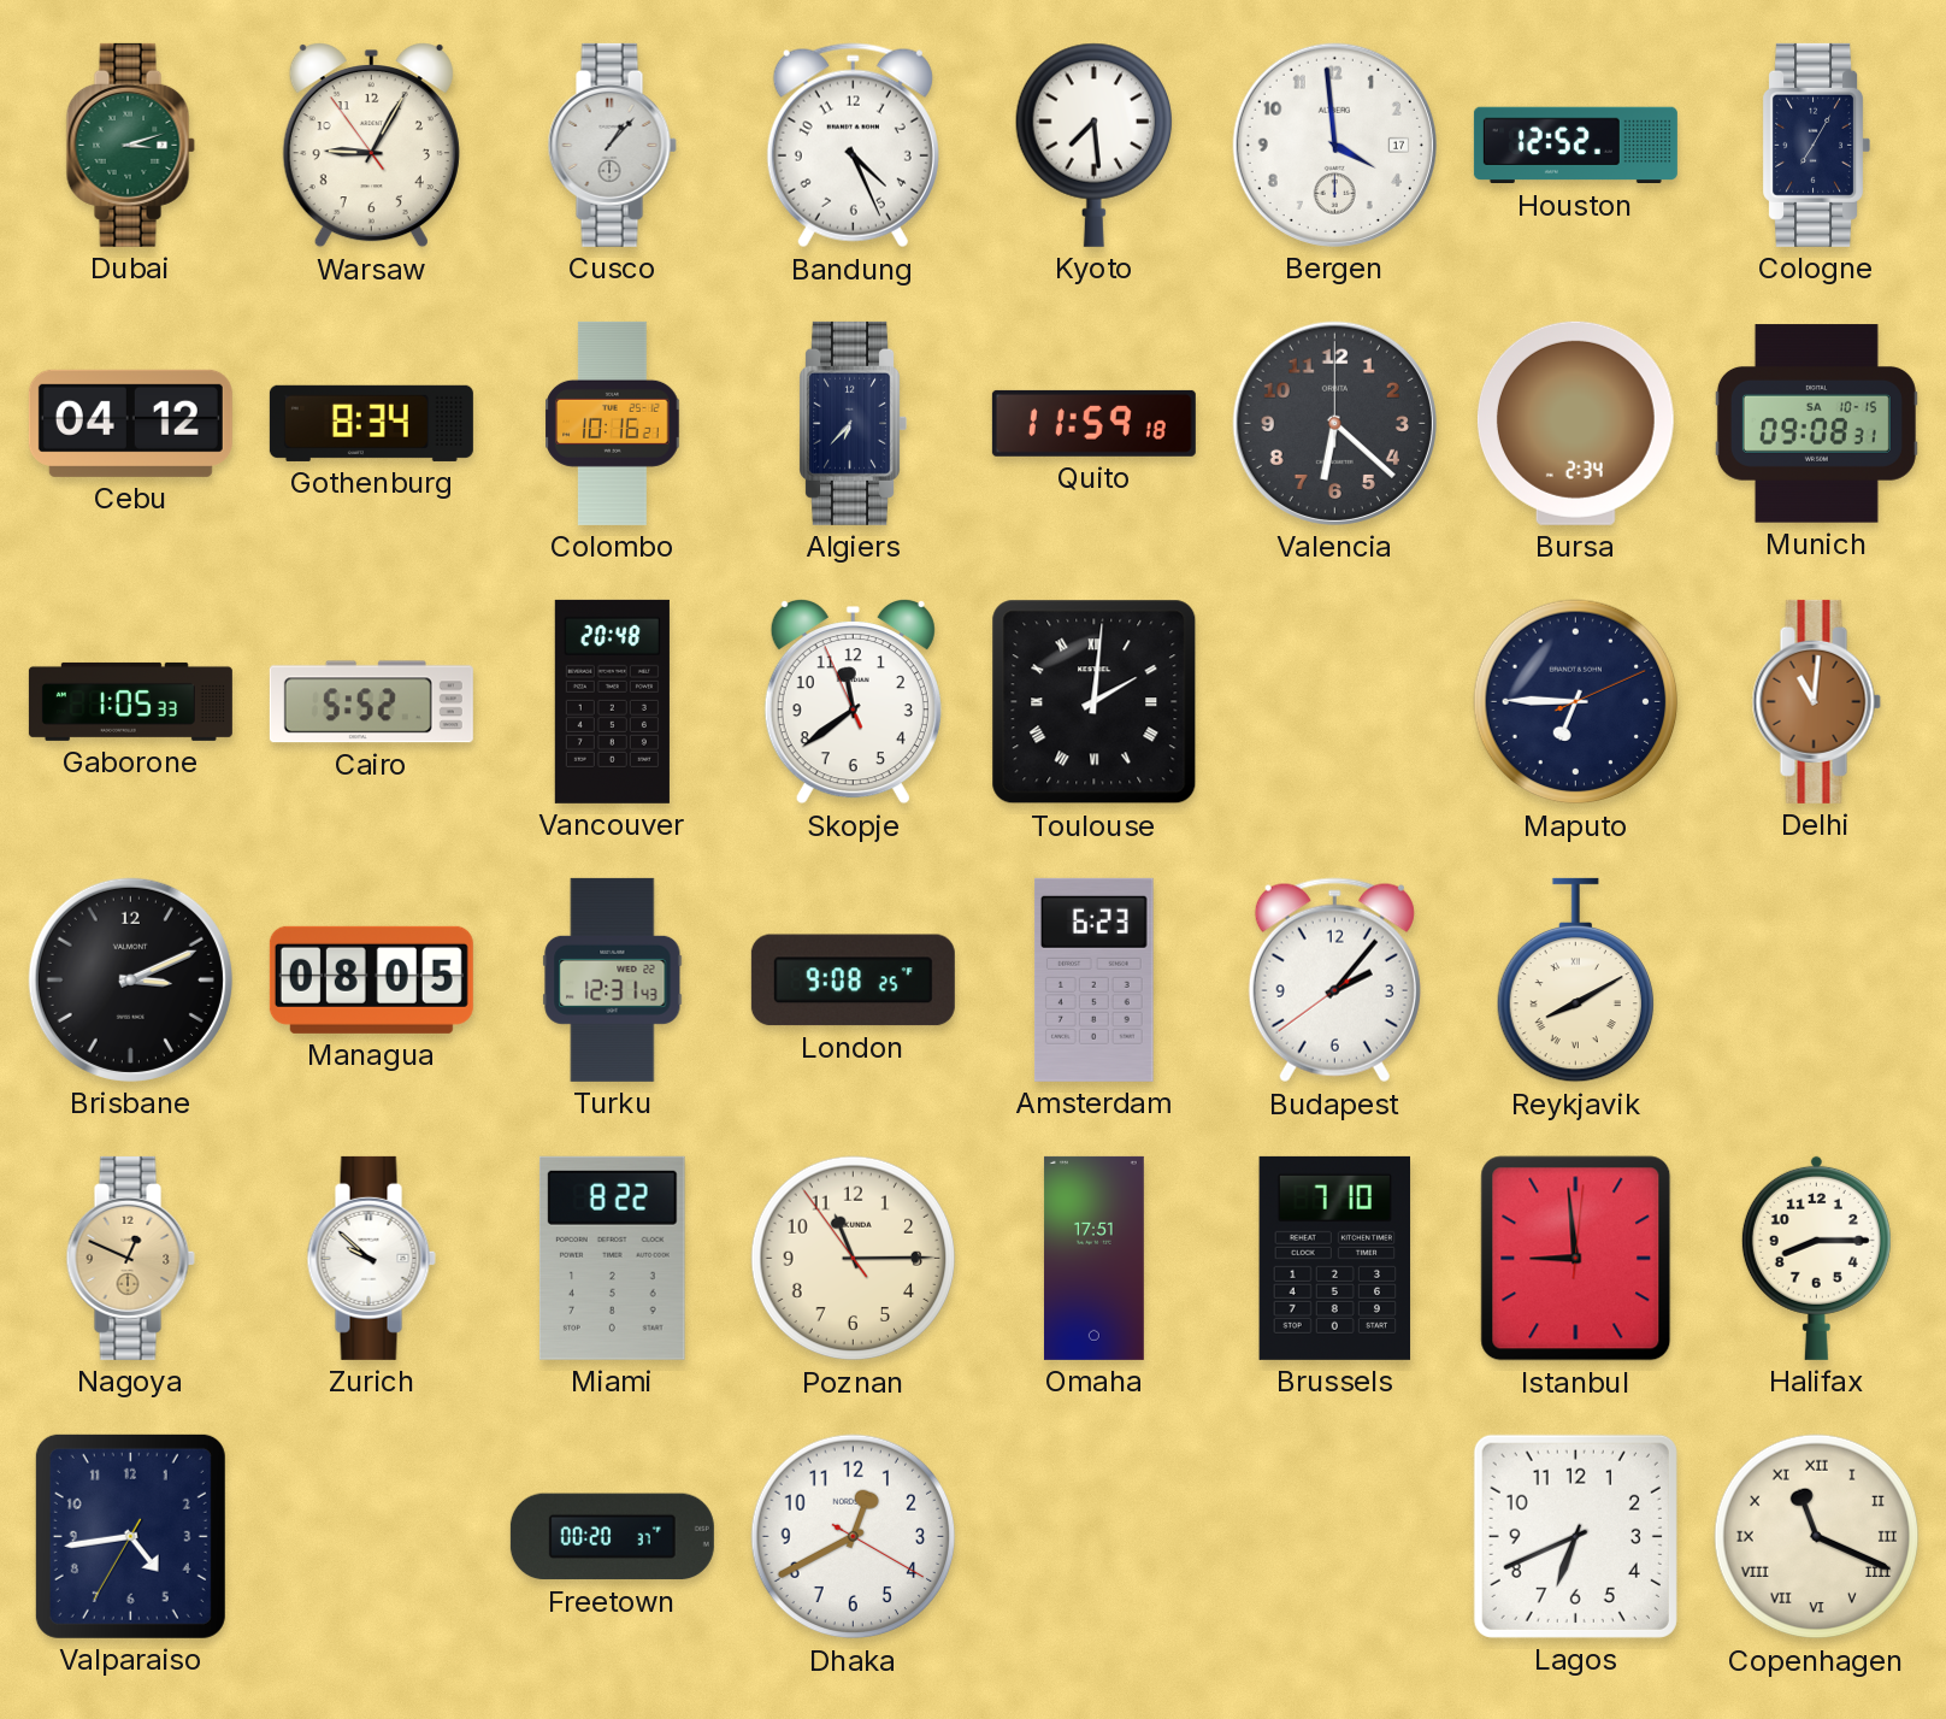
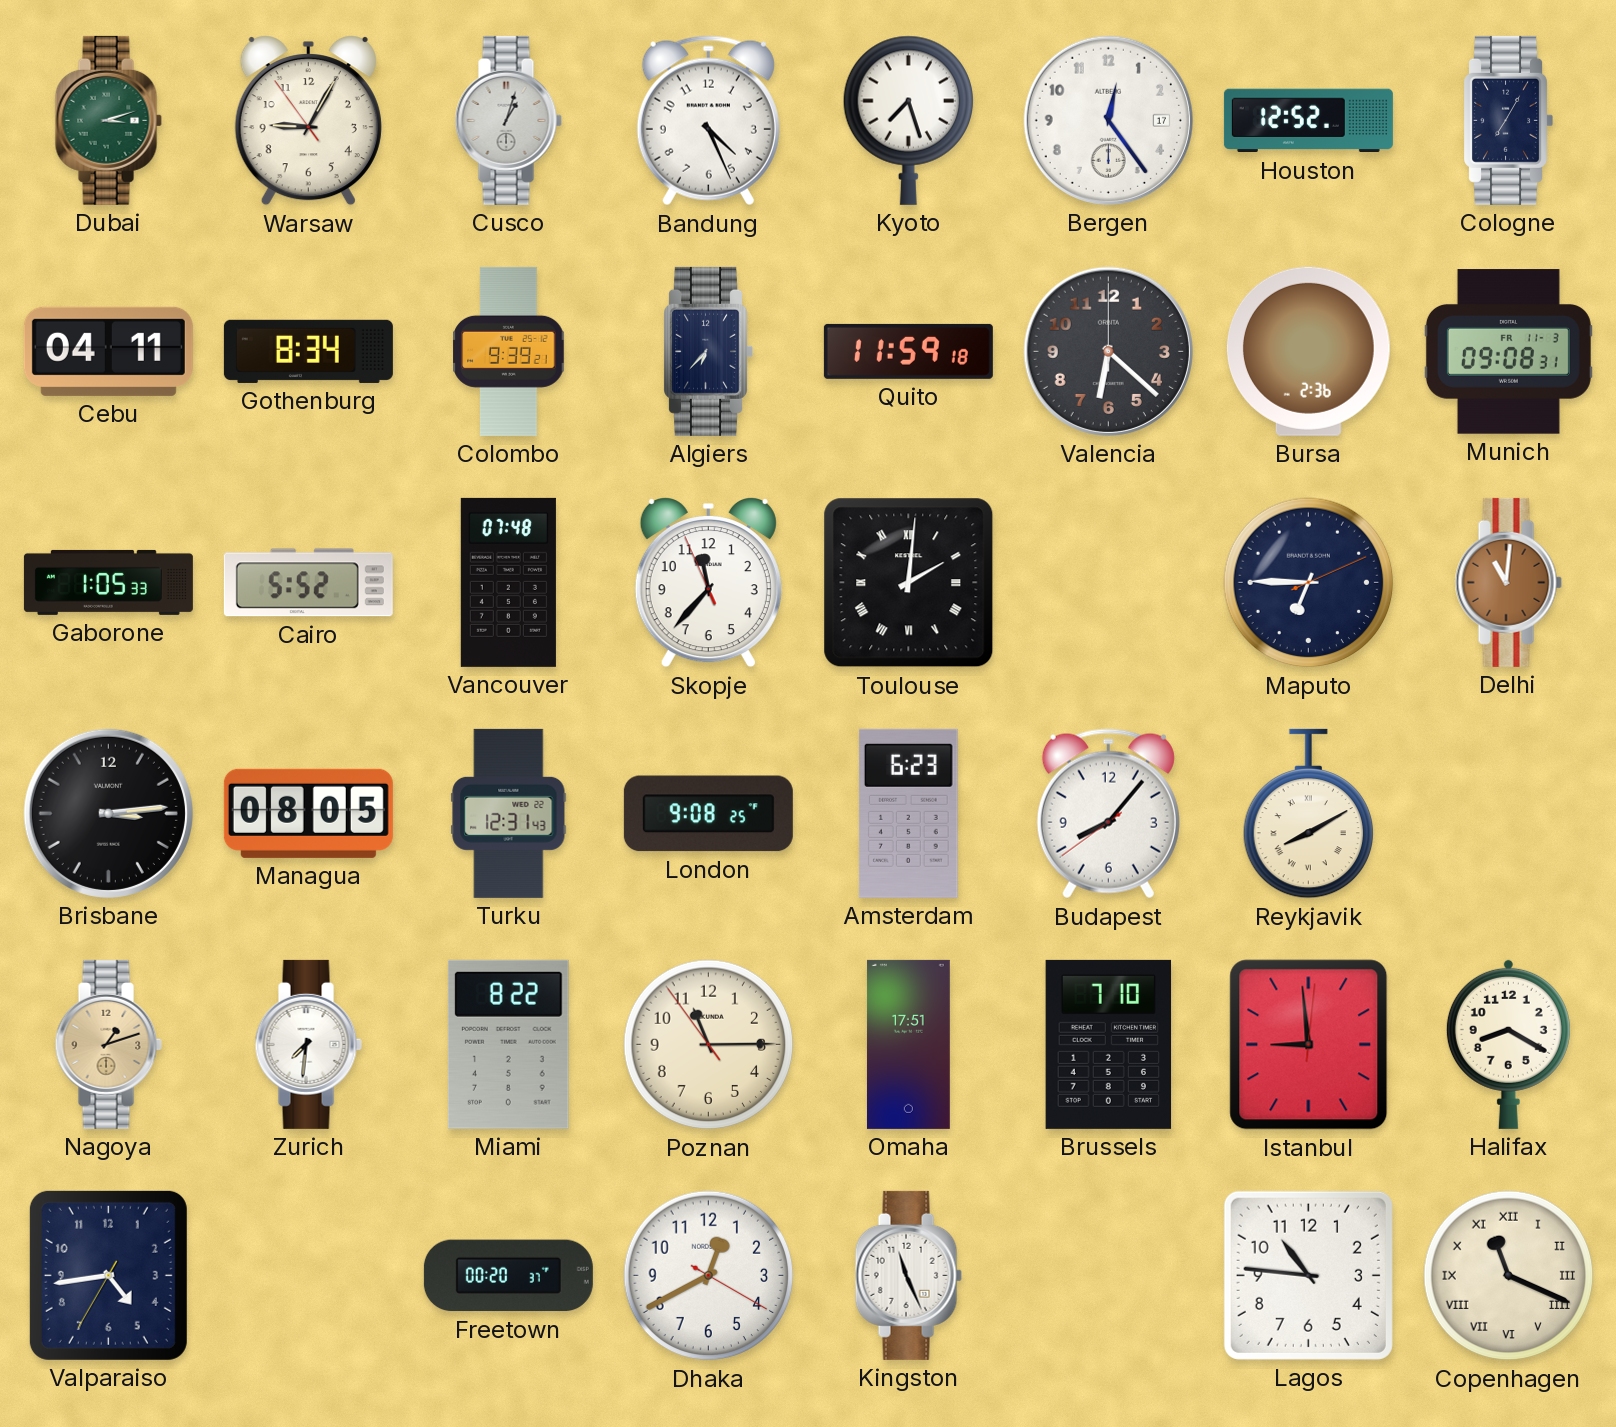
Cusco: 1:07 -> 1:03
Kyoto: 7:29 -> 7:27
Bergen: 3:59 -> 12:24
Cebu: 04:12 -> 04:11
Colombo: 10:16 -> 9:39
Bursa: 2:34 -> 2:36
Munich date: SA 10-15 -> FR 11-3
Vancouver: 20:48 -> 07:48
Skopje: 11:38 -> 11:36
Brisbane: 3:11 -> 3:14
Budapest: 2:06 -> 8:06
Nagoya: 12:49 -> 1:12
Zurich: 9:52 -> 7:31
Halifax: 8:15 -> 8:20
Kingston: none -> 11:26
Lagos: 6:41 -> 10:46
